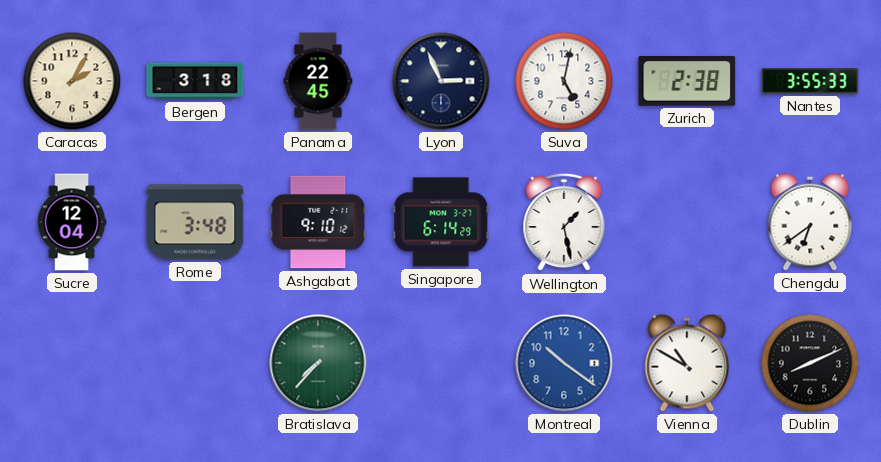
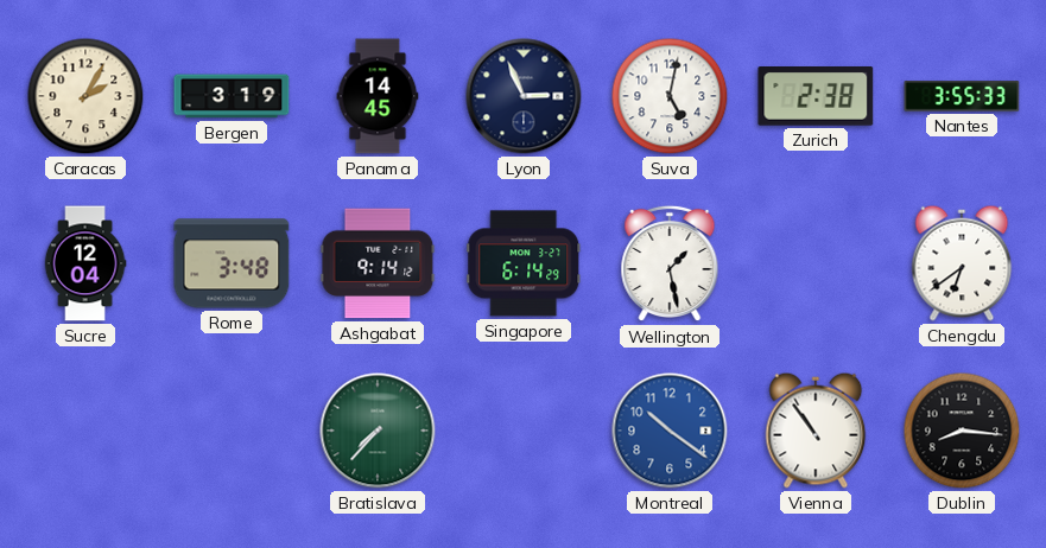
Bergen: 3:18 -> 3:19
Panama: 22:45 -> 14:45
Ashgabat: 9:10 -> 9:14
Vienna: 10:50 -> 10:54
Dublin: 8:11 -> 8:16
